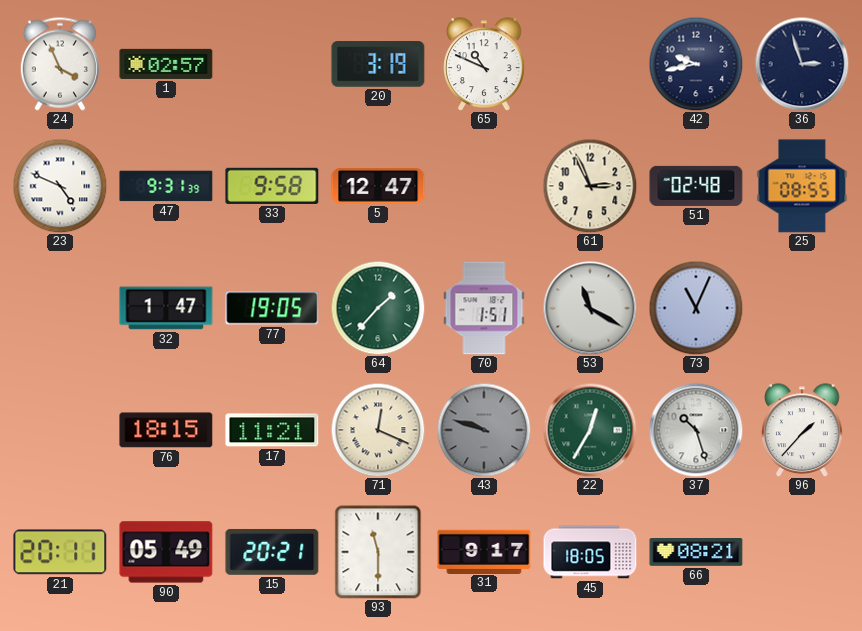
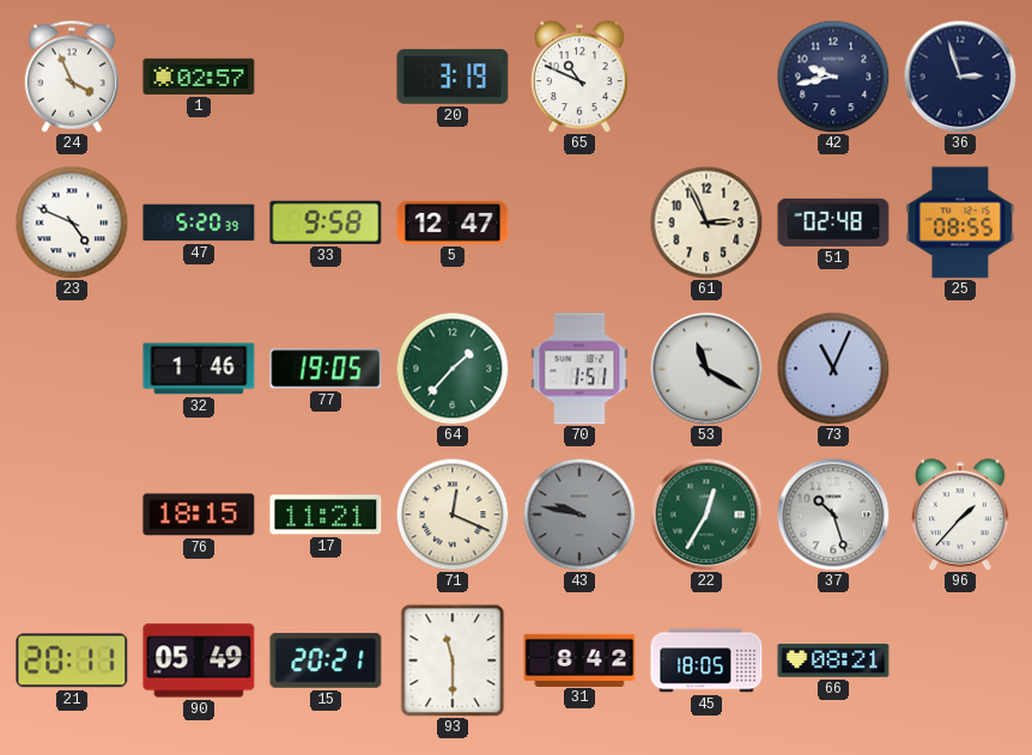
47: 9:31 -> 5:20
32: 1:47 -> 1:46
43: 9:48 -> 9:47
31: 9:17 -> 8:42
